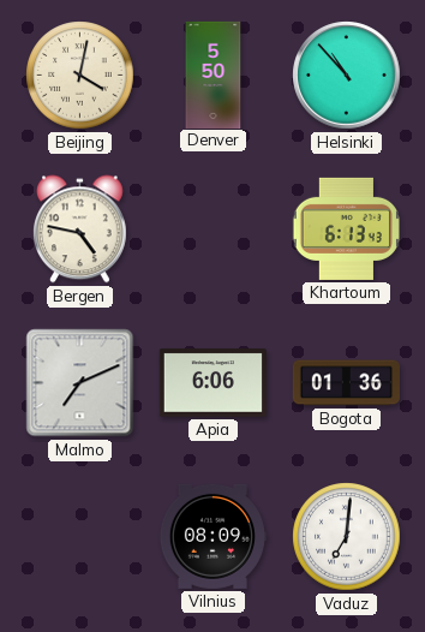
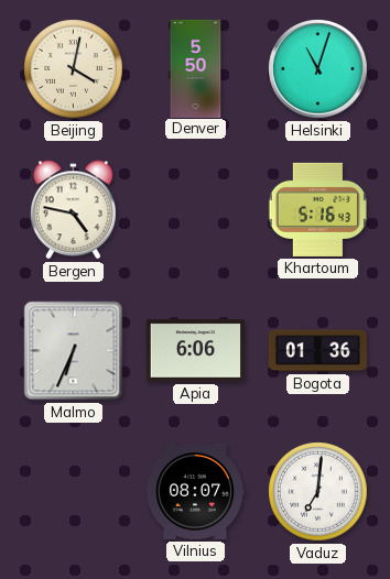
Helsinki: 10:53 -> 11:03
Khartoum: 6:13 -> 5:16
Malmo: 7:11 -> 6:34
Vilnius: 08:09 -> 08:07
